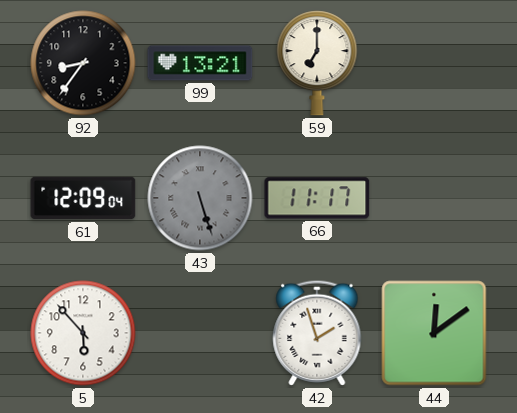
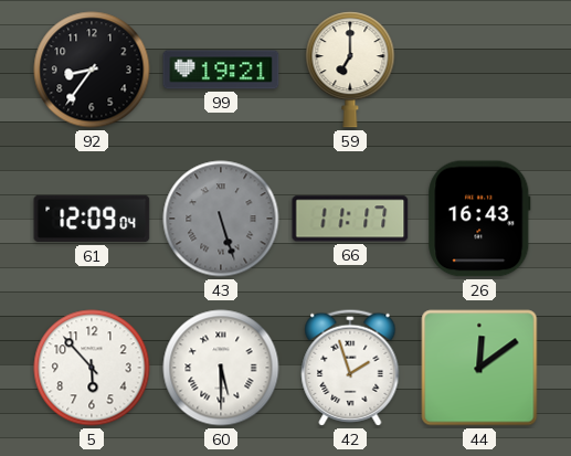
99: 13:21 -> 19:21
26: none -> 16:43
60: none -> 5:30
